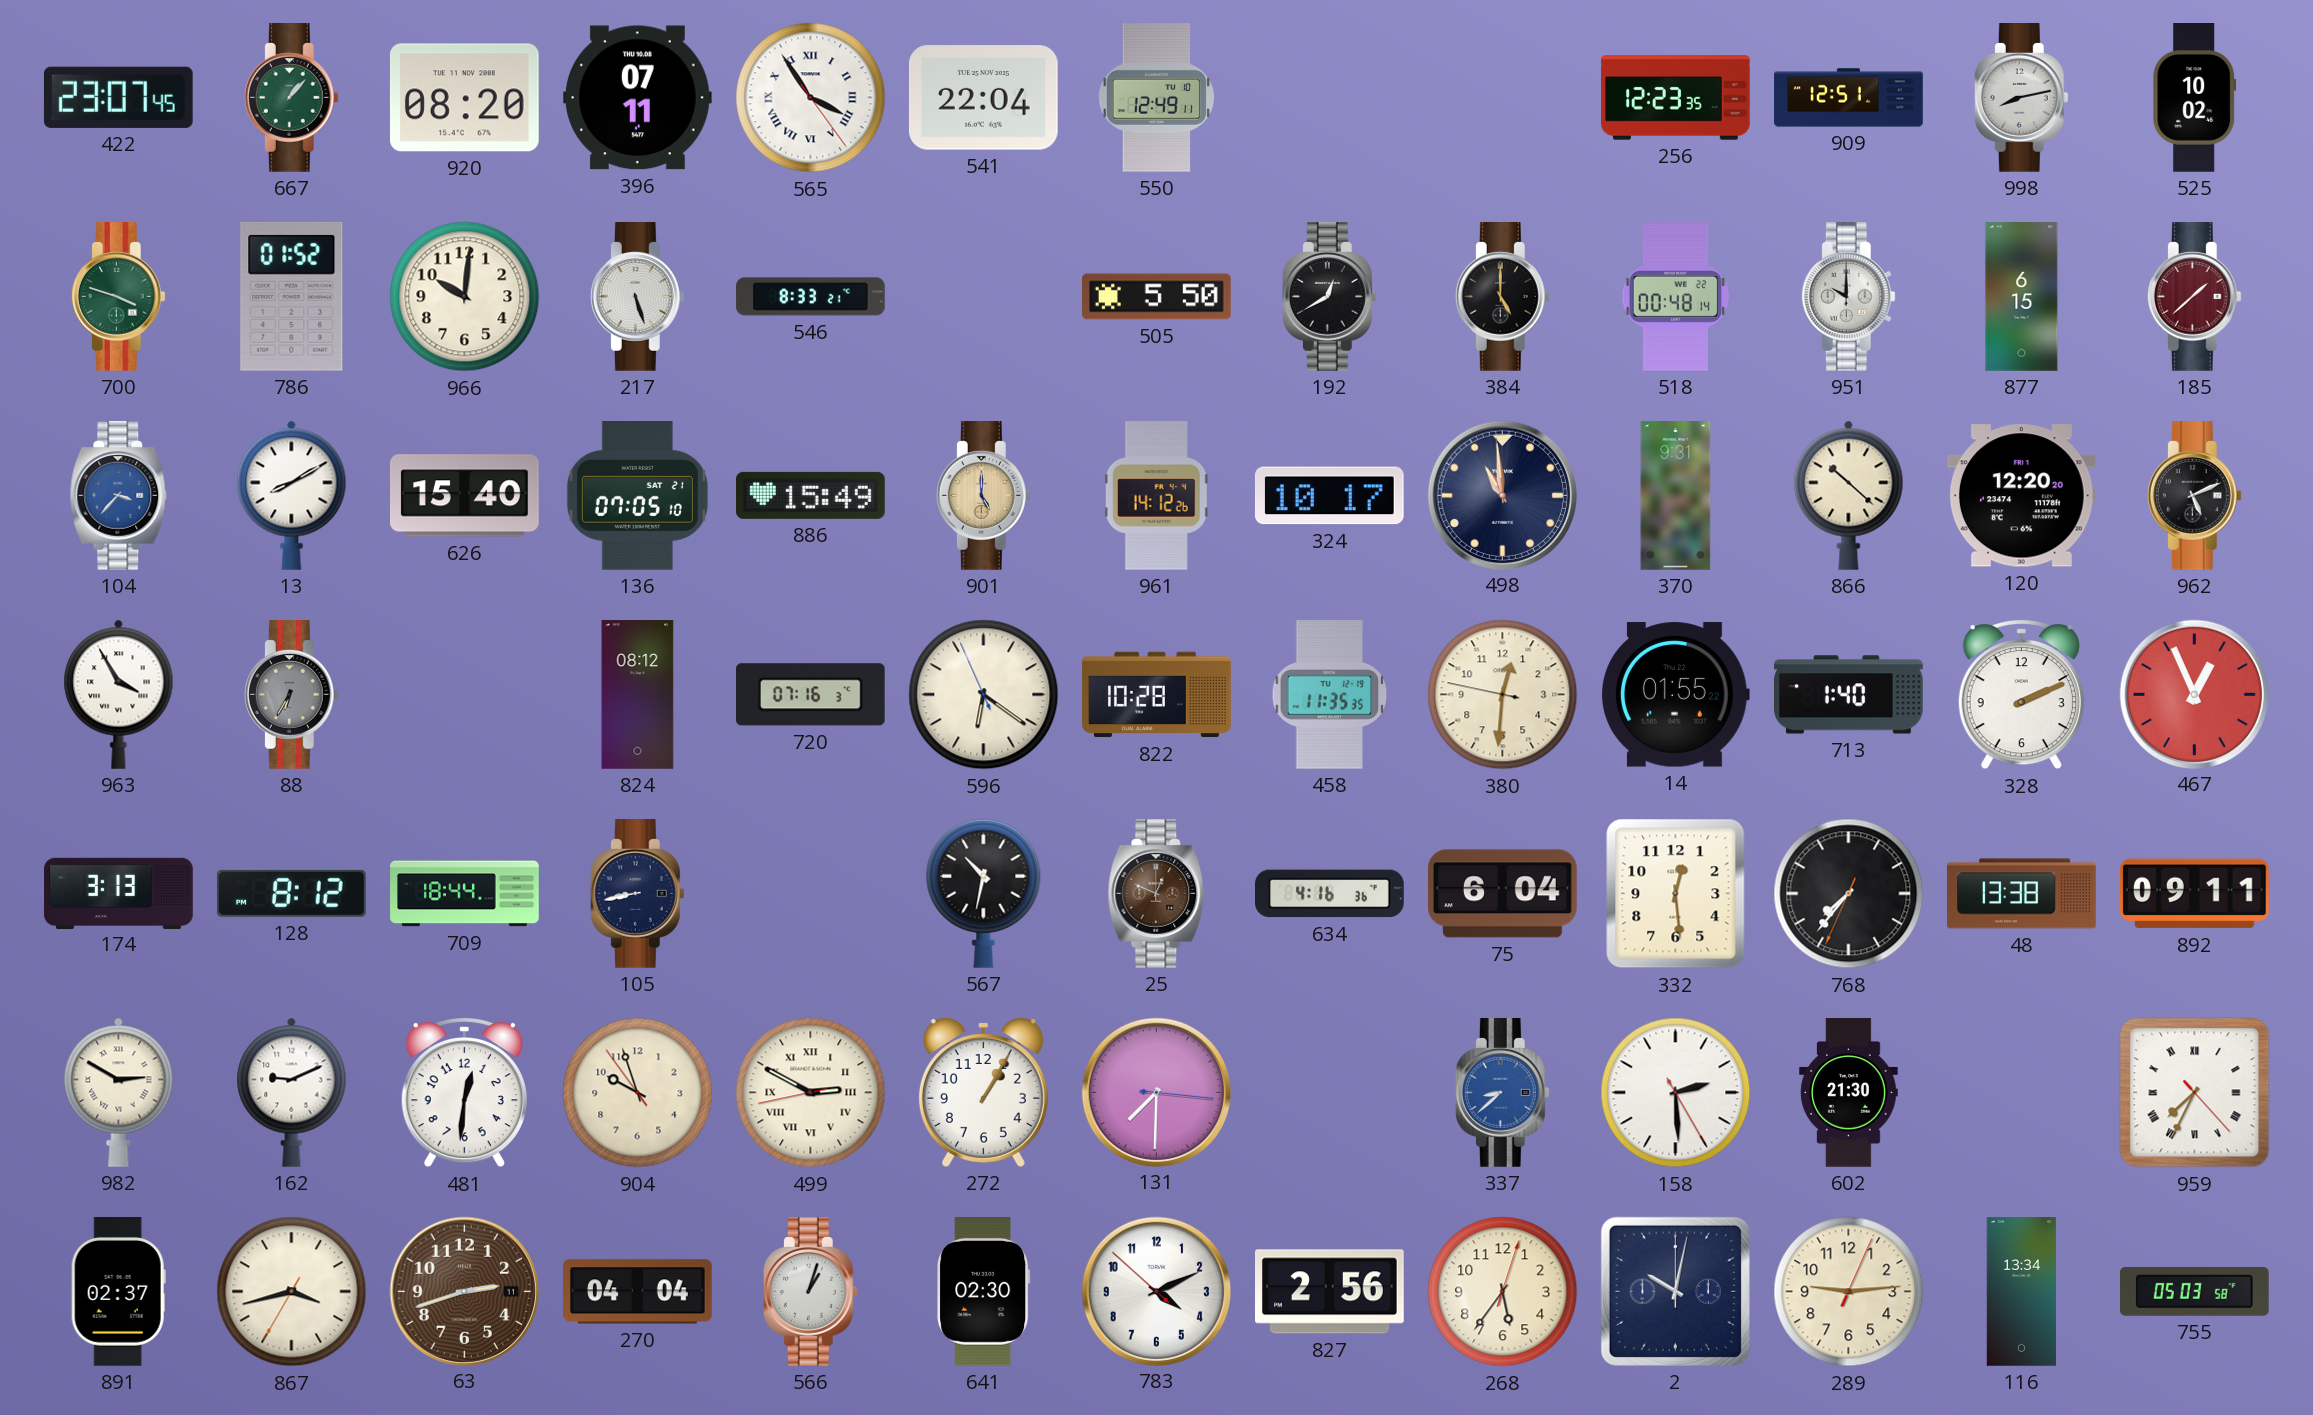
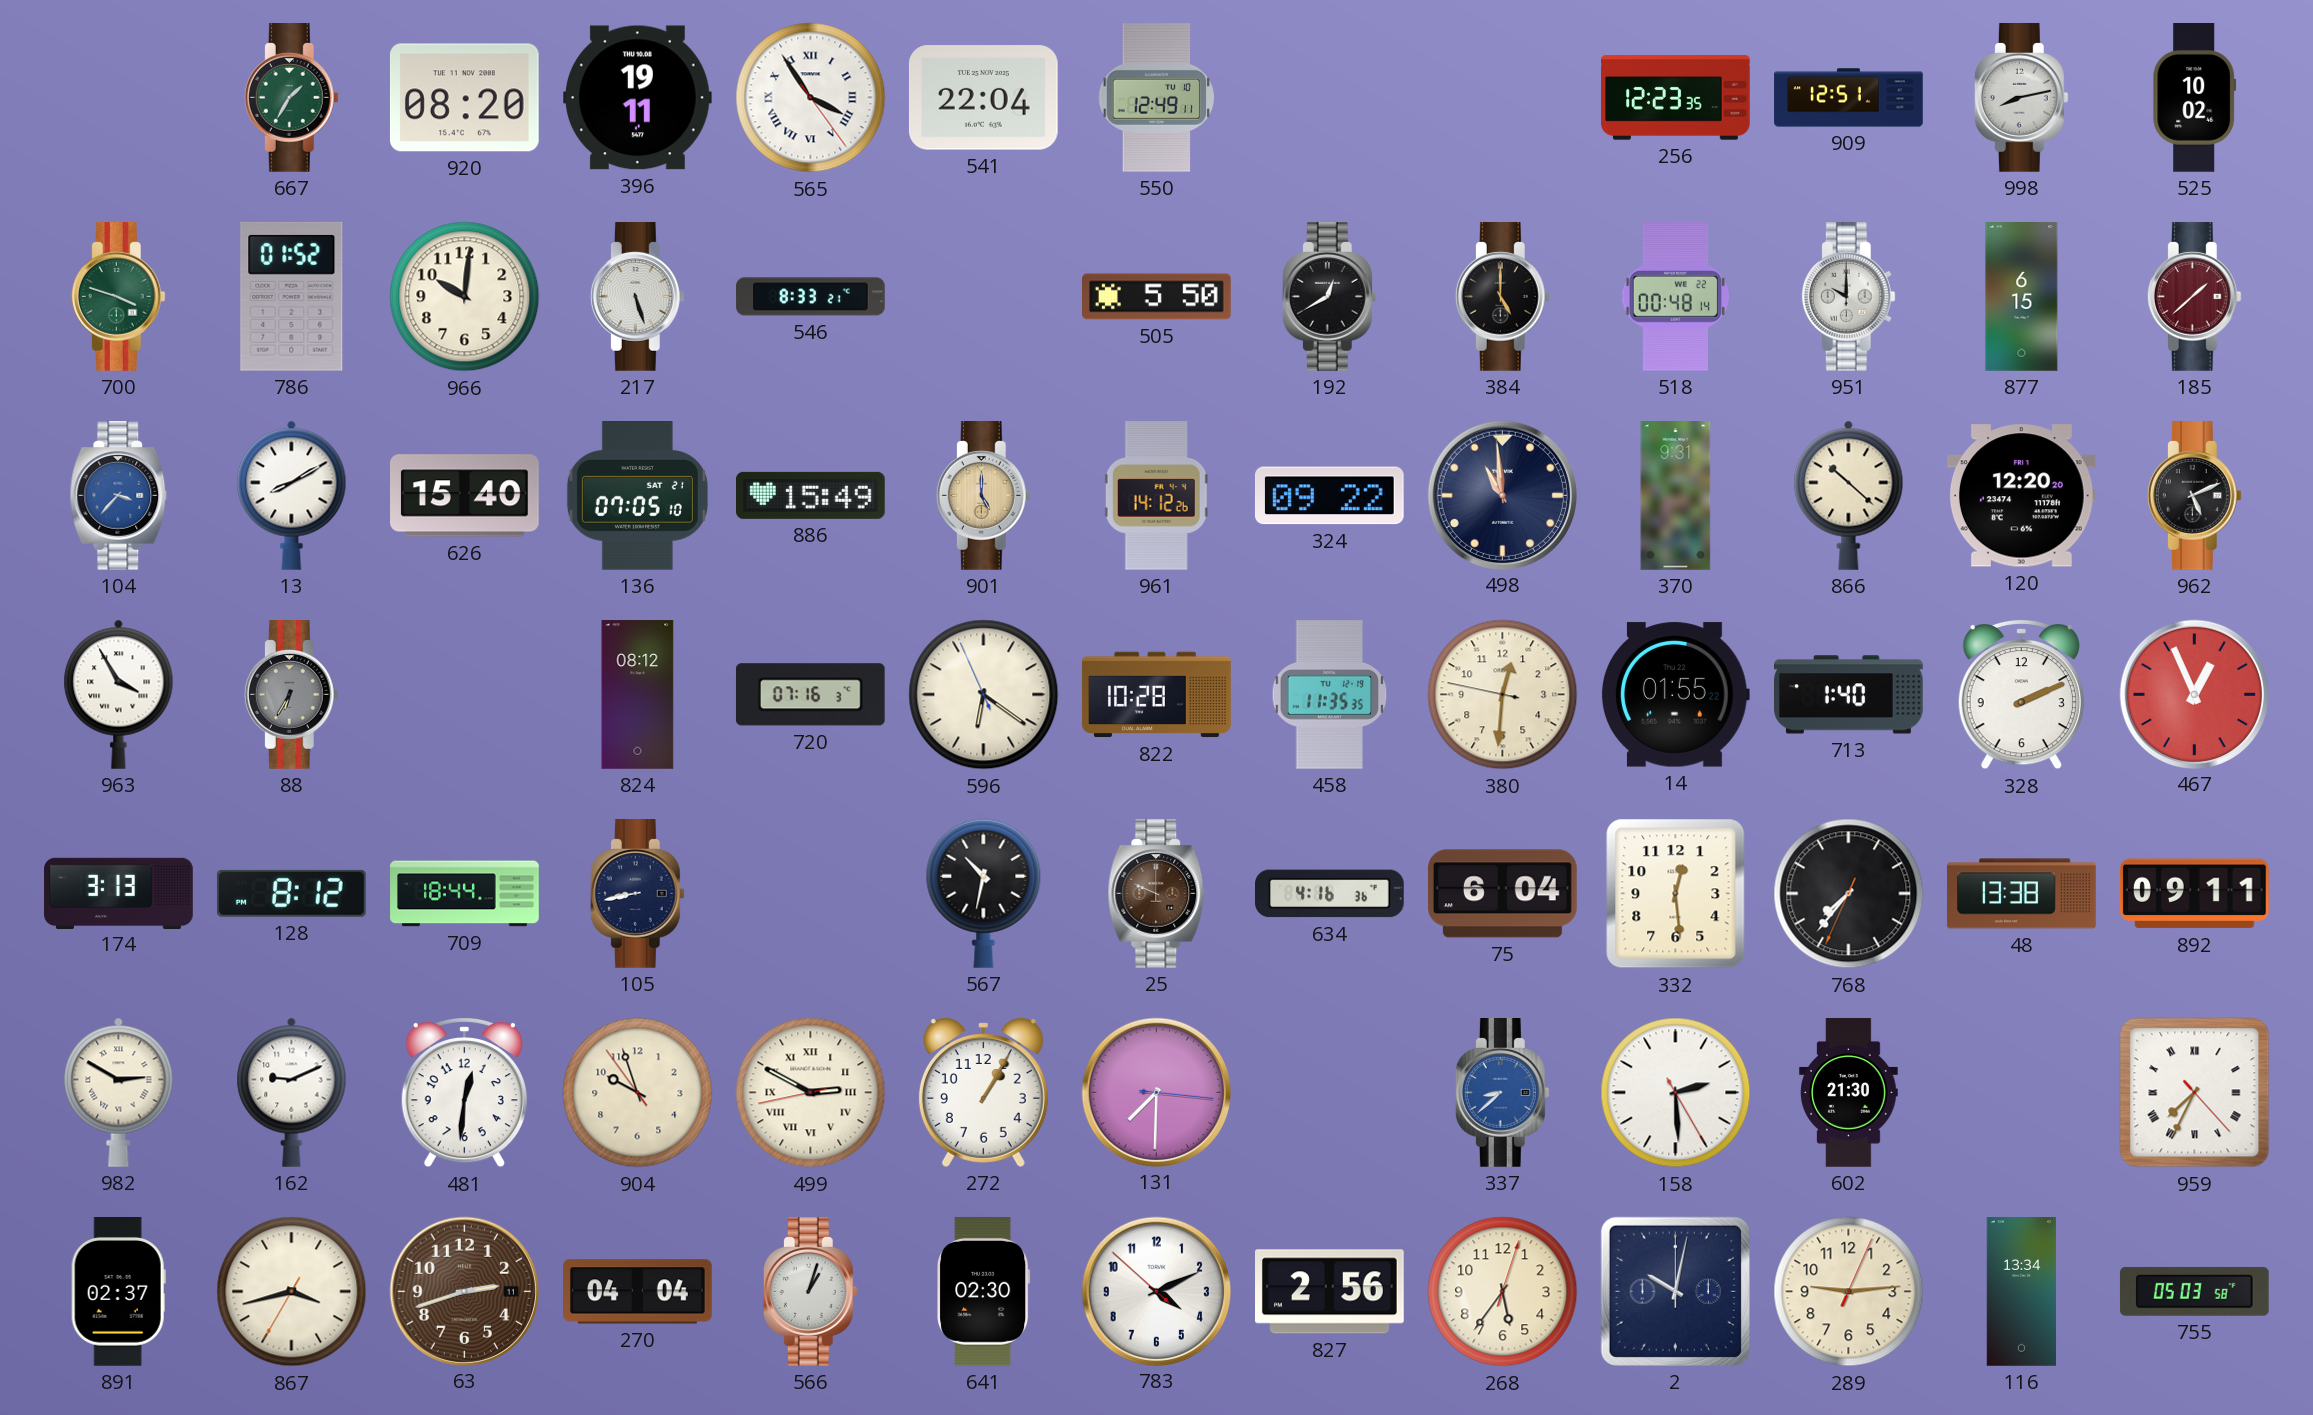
422: 23:07 -> none
667: 1:07 -> 1:35
396: 07:11 -> 19:11
324: 10:17 -> 09:22
25: 12:49 -> 9:49
